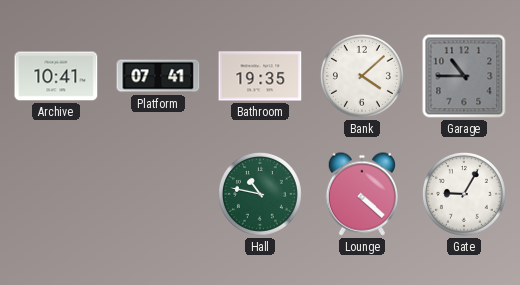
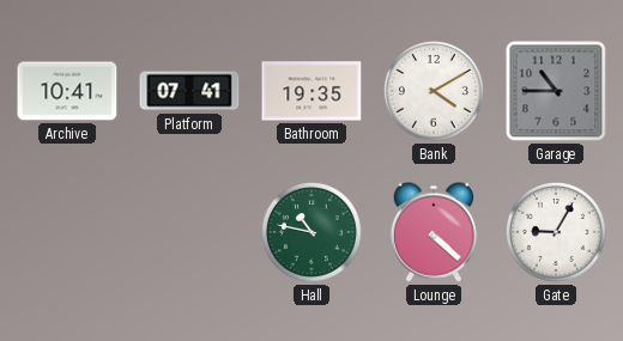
Bank: 4:08 -> 4:10
